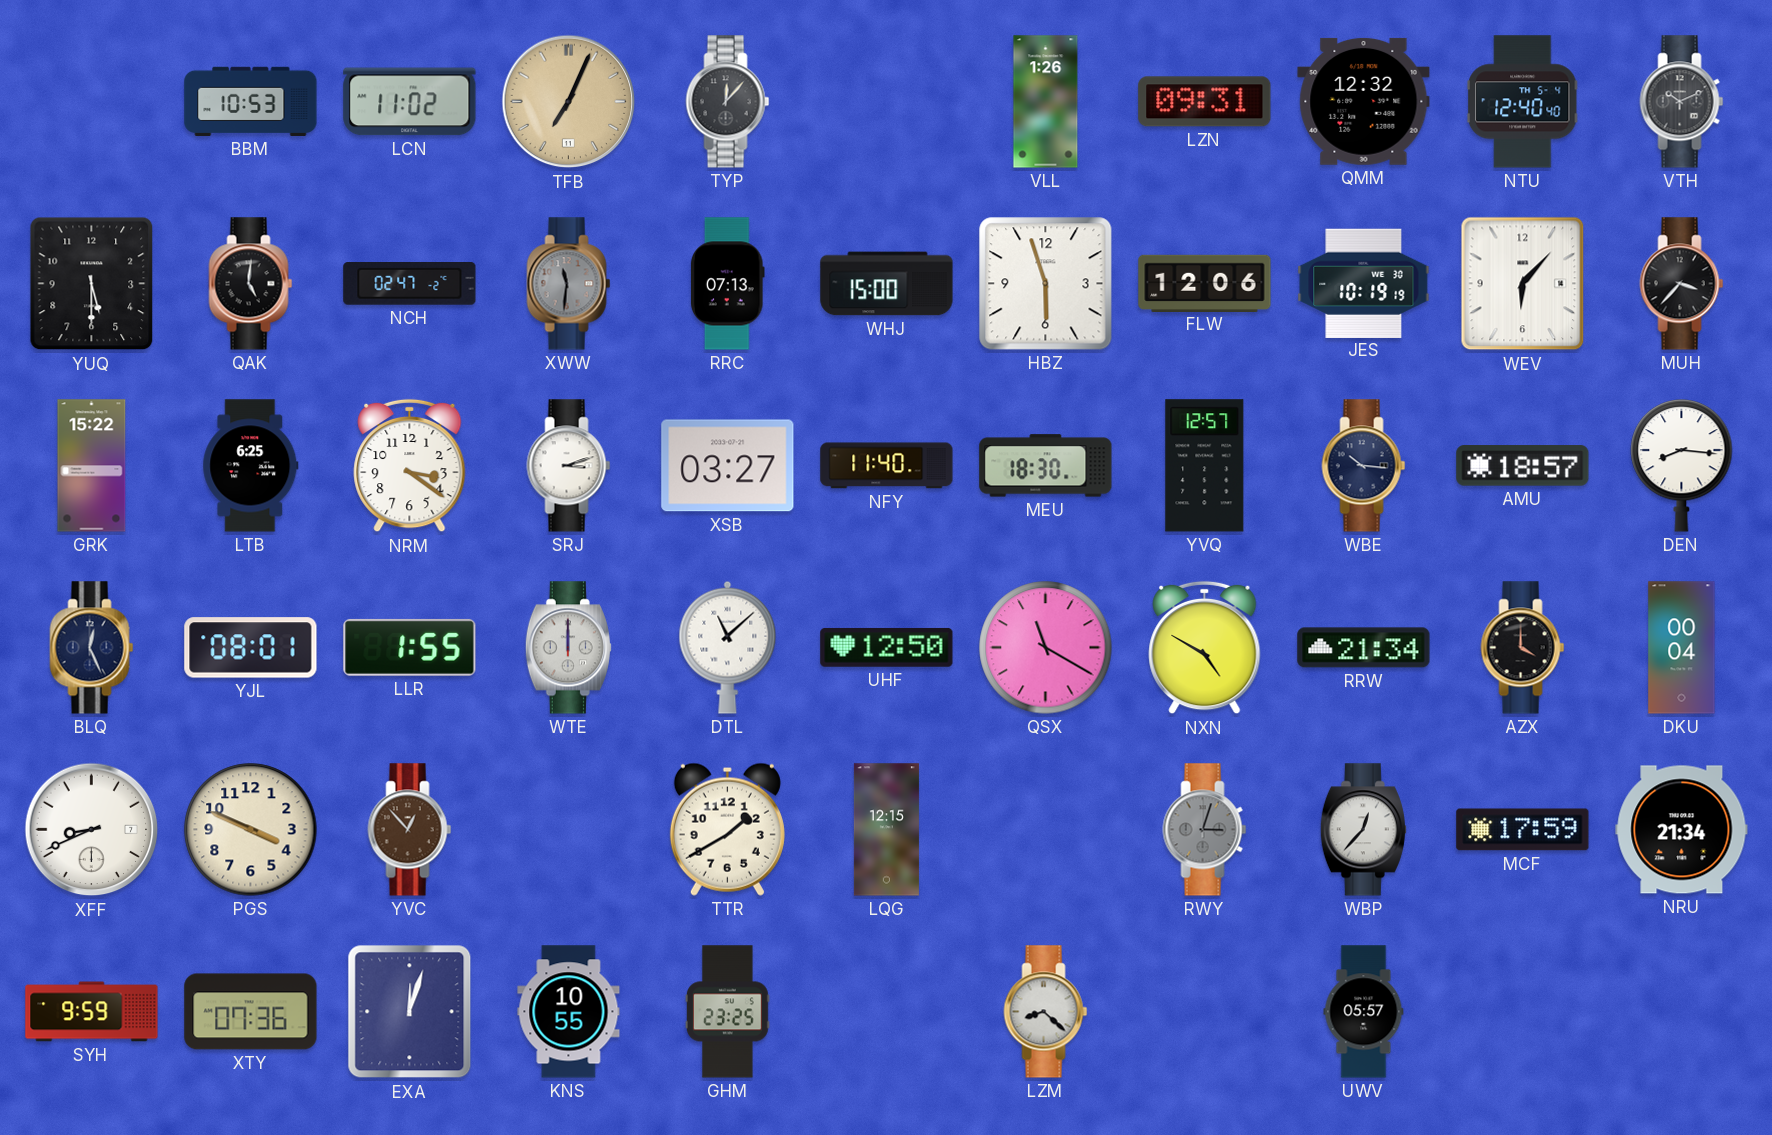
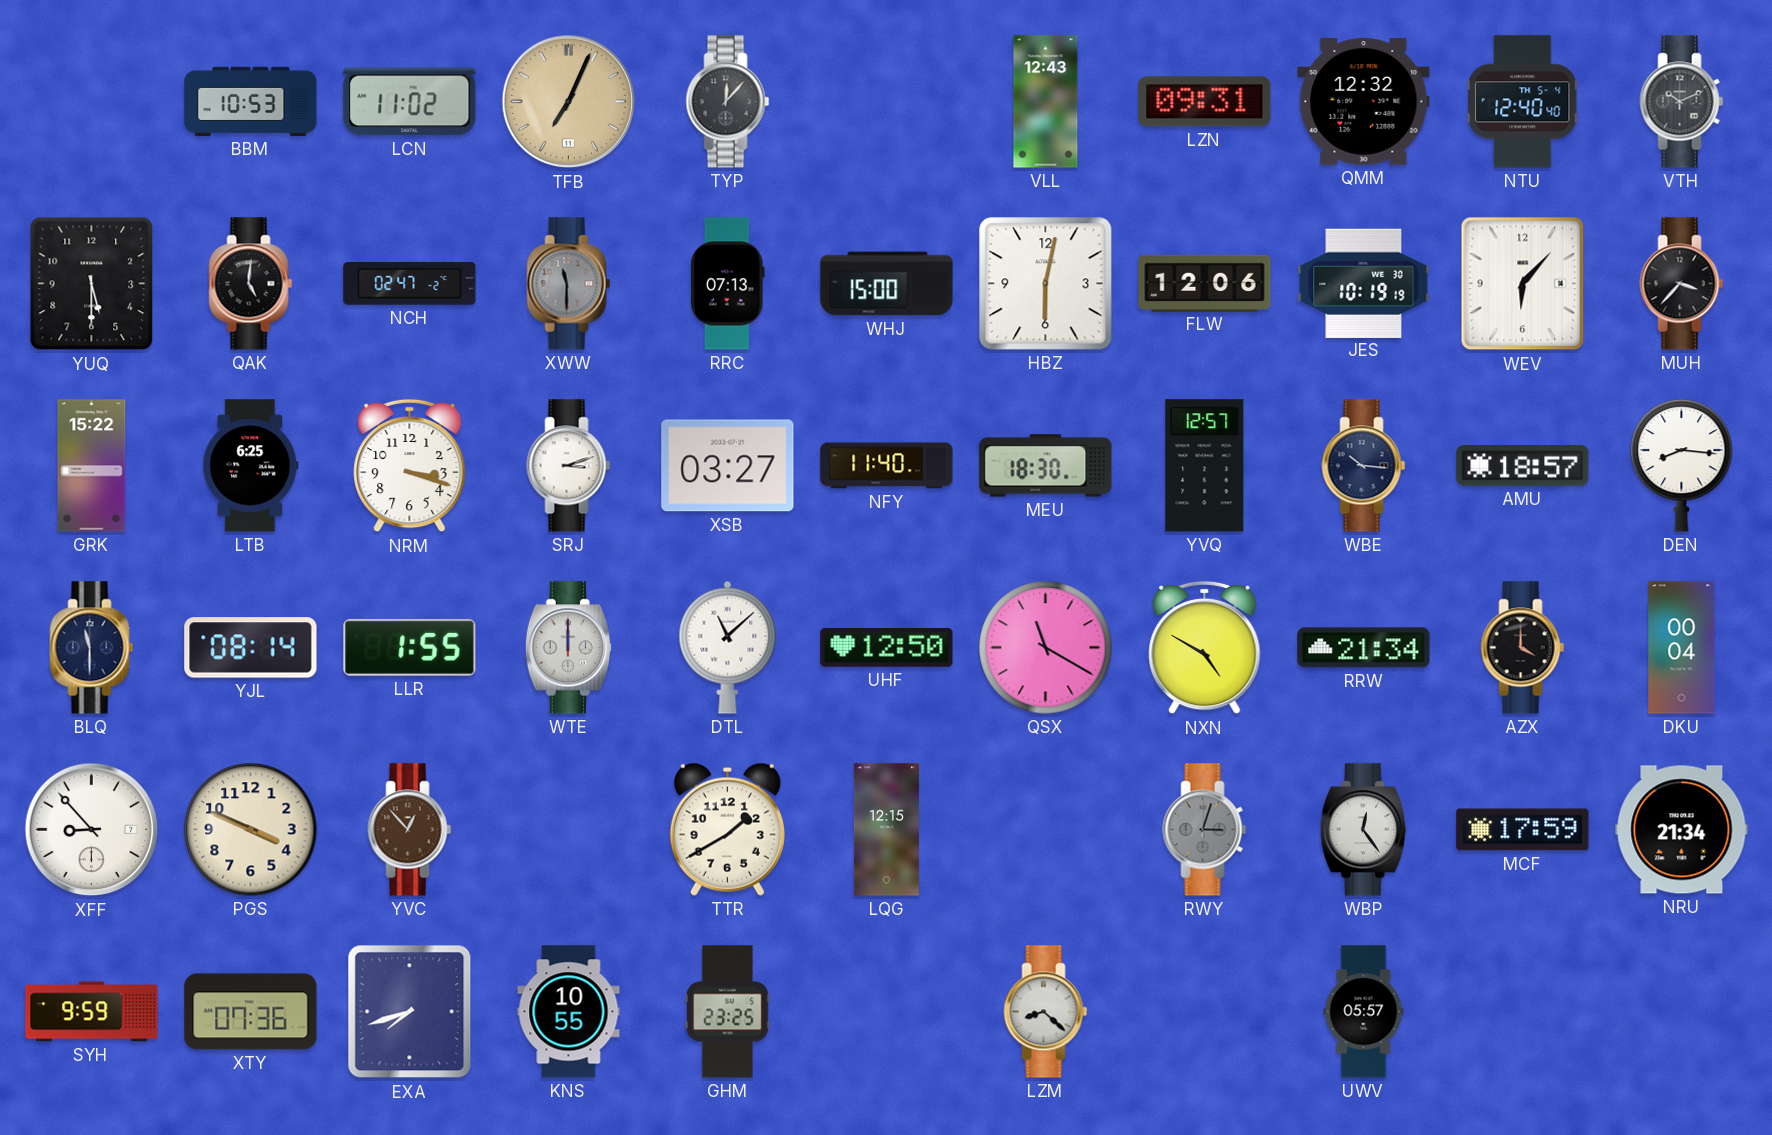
VLL: 1:26 -> 12:43
XWW: 11:31 -> 11:30
HBZ: 5:57 -> 6:02
NRM: 3:21 -> 3:18
BLQ: 12:26 -> 11:30
YJL: 08:01 -> 08:14
XFF: 8:41 -> 8:53
WBP: 12:37 -> 12:24
EXA: 12:03 -> 7:42
